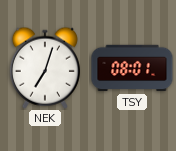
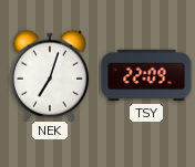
TSY: 08:01 -> 22:09
